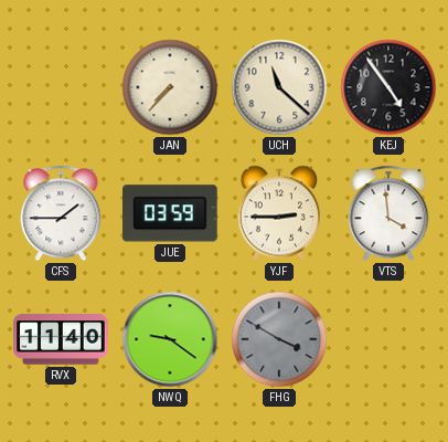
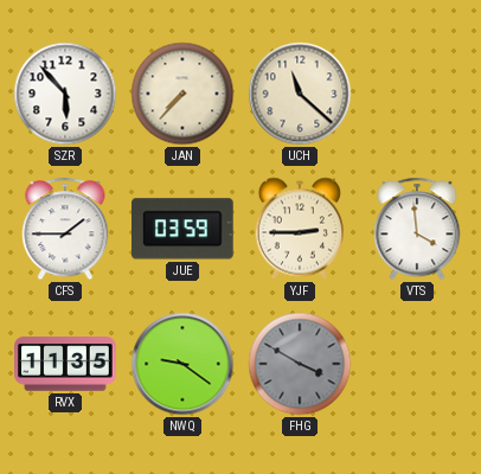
SZR: none -> 5:53
KEJ: 4:54 -> none
RVX: 11:40 -> 11:35
